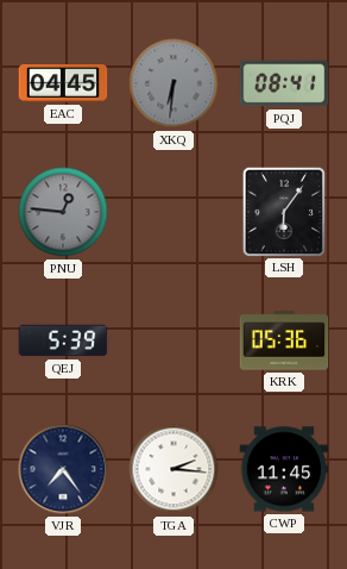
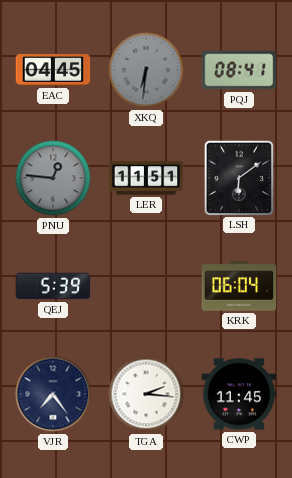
LER: none -> 11:51
LSH: 6:06 -> 6:09
KRK: 05:36 -> 06:04
